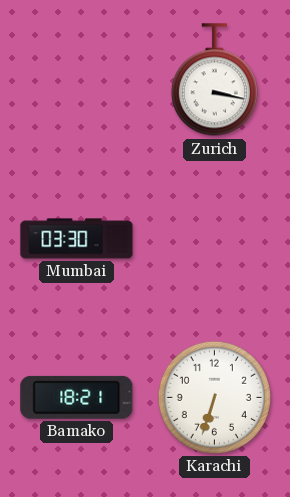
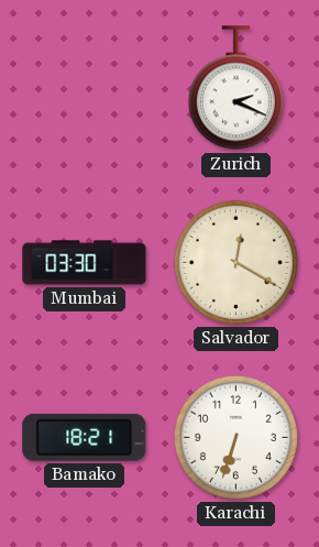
Zurich: 3:17 -> 2:19
Salvador: none -> 12:20
